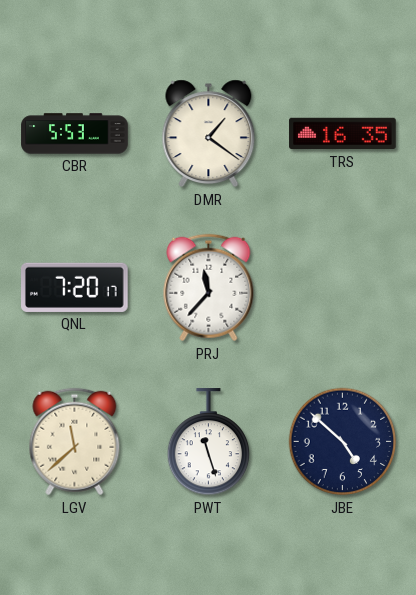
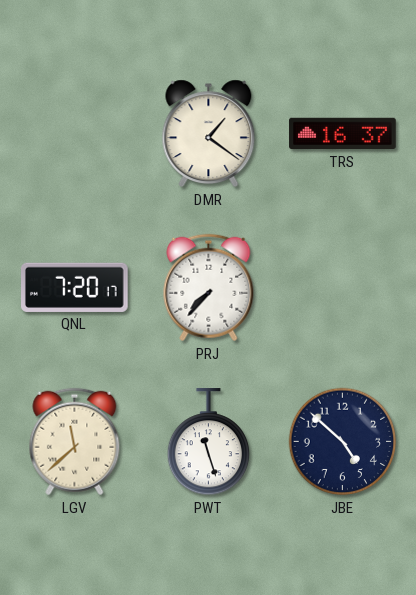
CBR: 5:53 -> none
TRS: 16:35 -> 16:37
PRJ: 11:37 -> 7:37
